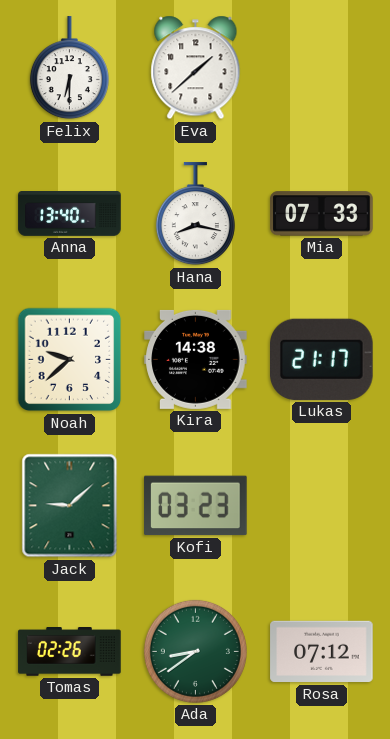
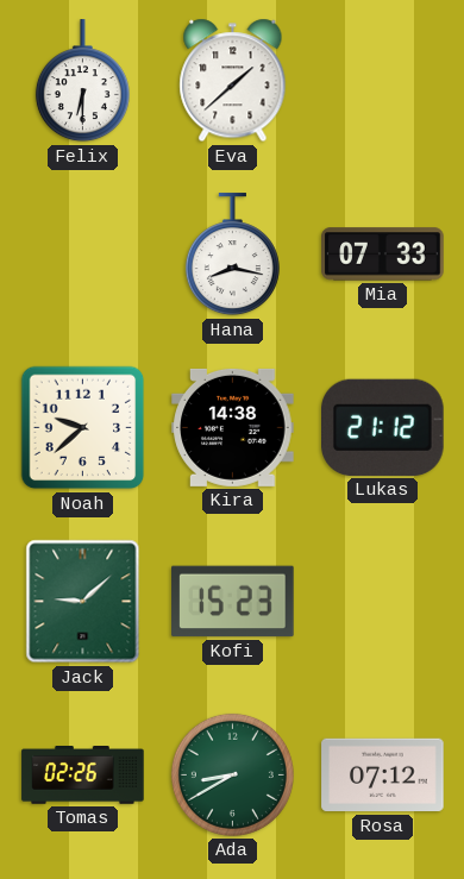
Anna: 13:40 -> none
Lukas: 21:17 -> 21:12
Kofi: 03:23 -> 15:23
Ada: 8:39 -> 8:40
